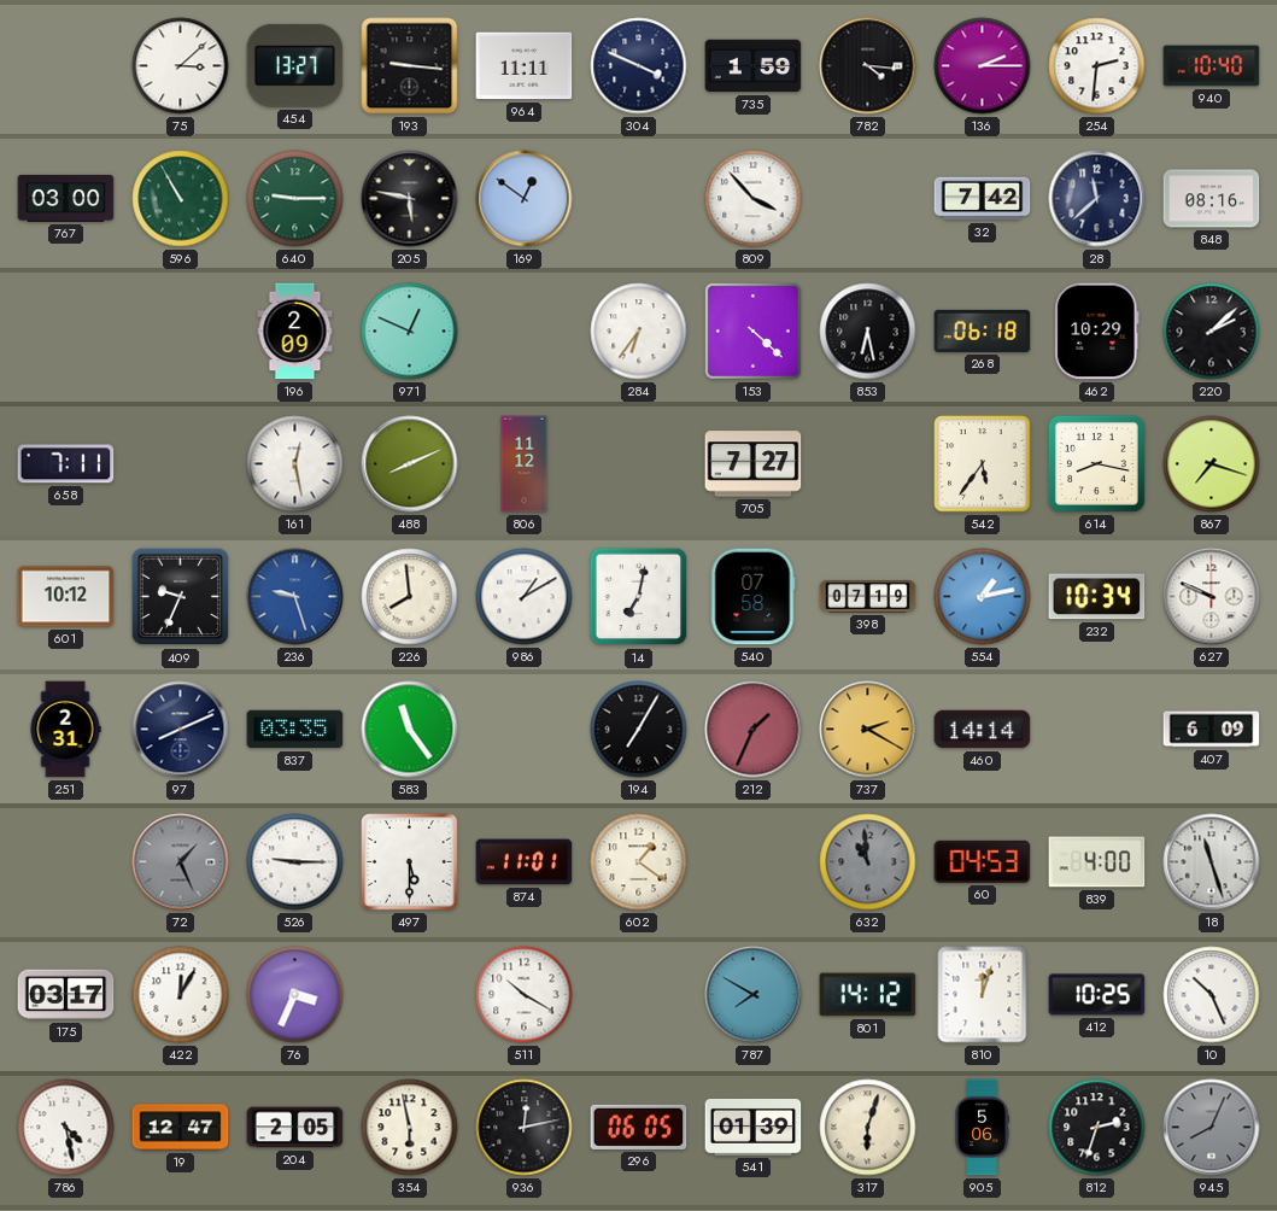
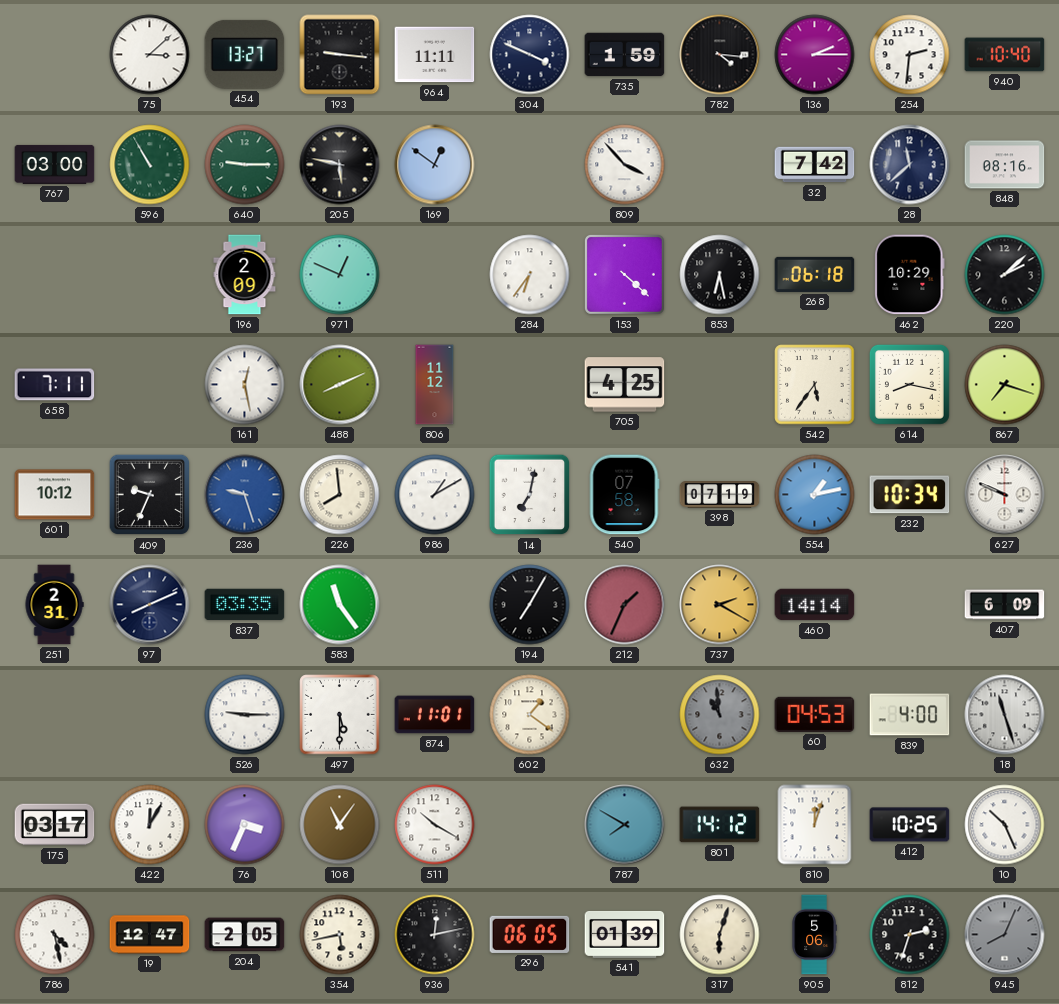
705: 7:27 -> 4:25
72: 1:26 -> none
108: none -> 11:06
354: 5:58 -> 5:43
